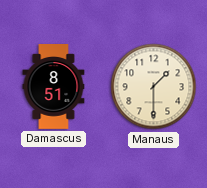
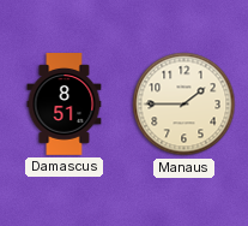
Manaus: 1:30 -> 1:45
